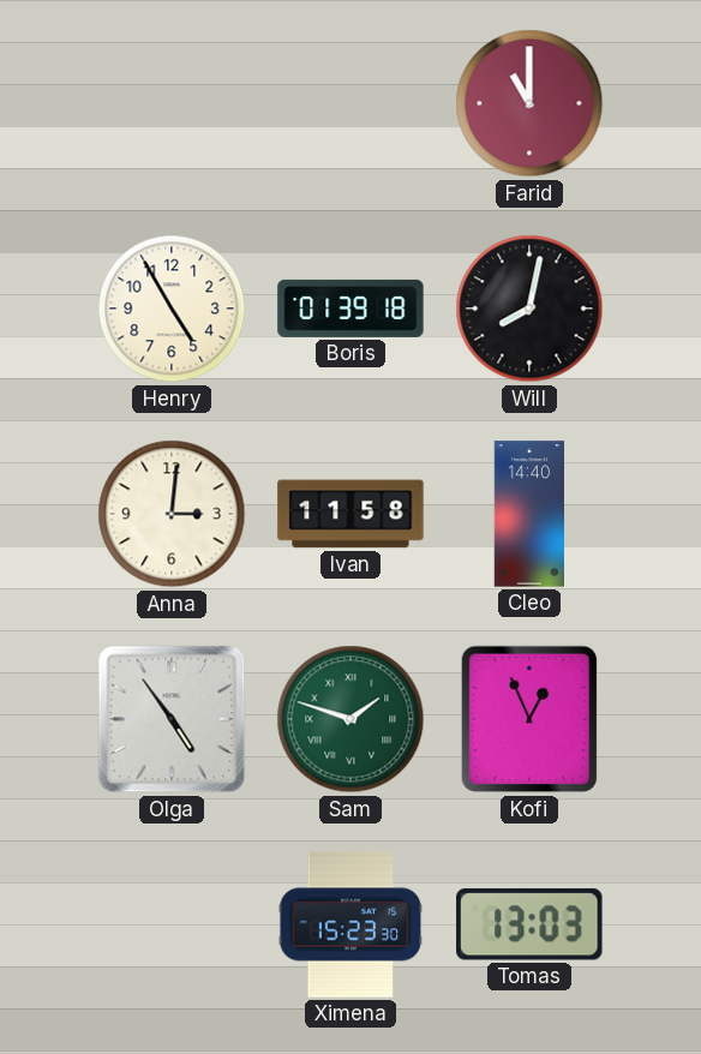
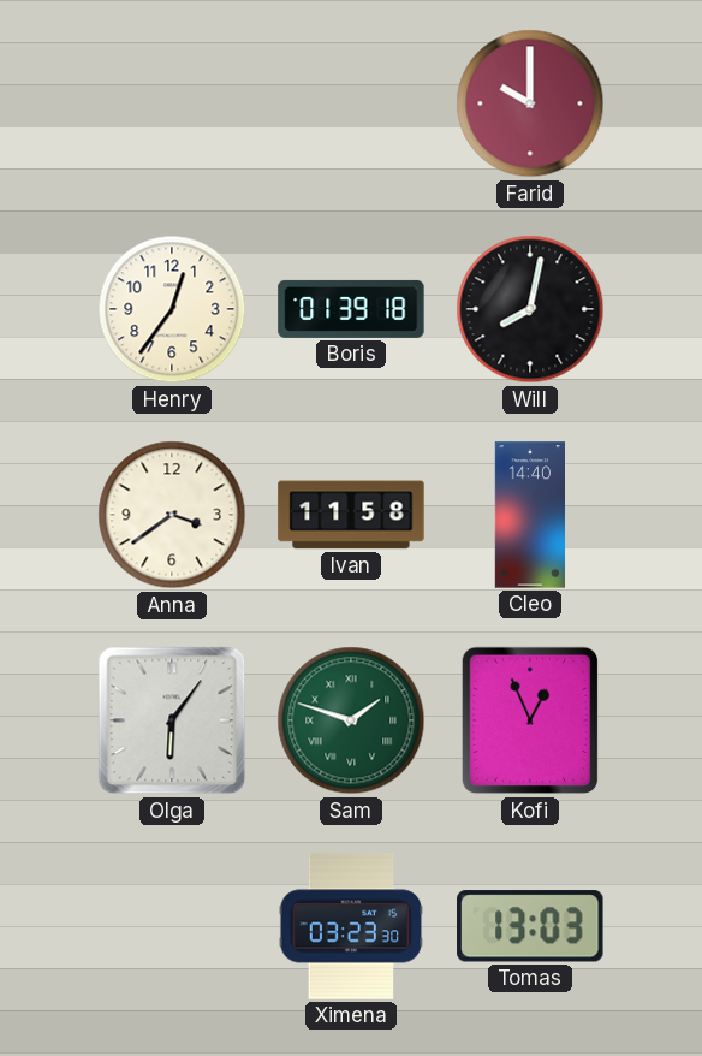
Farid: 11:00 -> 10:00
Henry: 4:55 -> 12:36
Anna: 3:01 -> 3:39
Olga: 4:54 -> 6:06
Ximena: 15:23 -> 03:23
